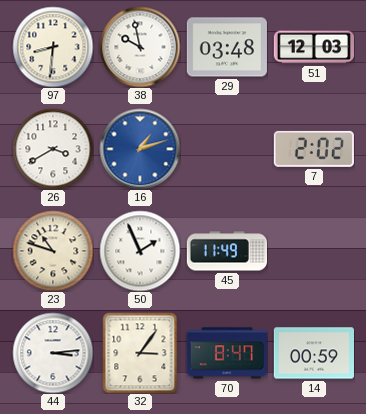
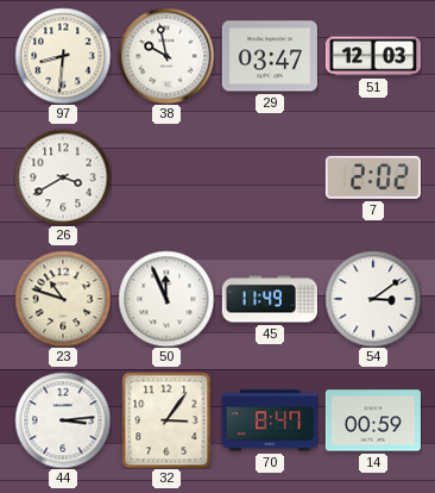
29: 03:48 -> 03:47
16: 1:12 -> none
50: 1:56 -> 11:56
54: none -> 3:09
